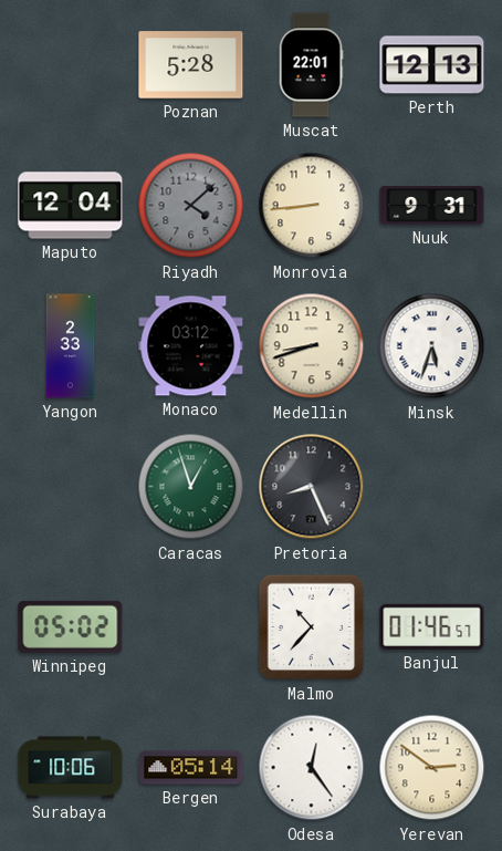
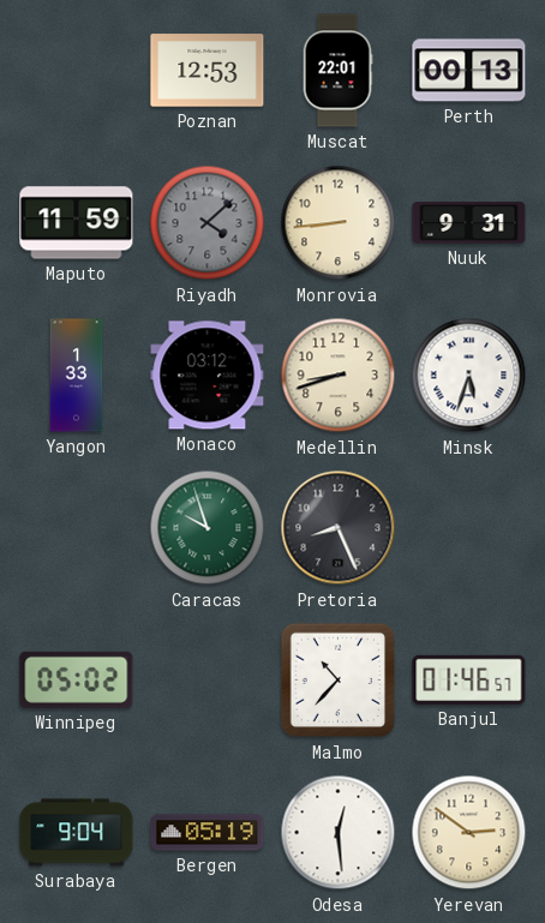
Poznan: 5:28 -> 12:53
Perth: 12:13 -> 00:13
Maputo: 12:04 -> 11:59
Yangon: 2:33 -> 1:33
Caracas: 12:57 -> 9:57
Surabaya: 10:06 -> 9:04
Bergen: 05:14 -> 05:19
Odesa: 12:24 -> 12:29
